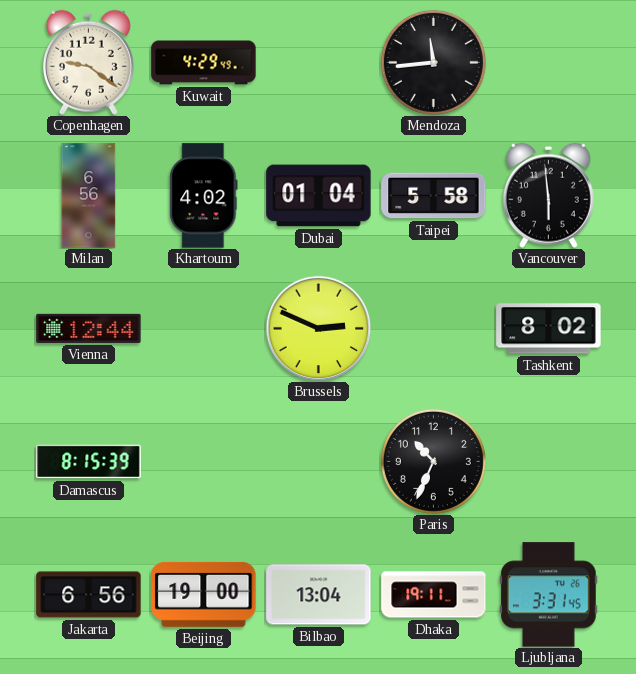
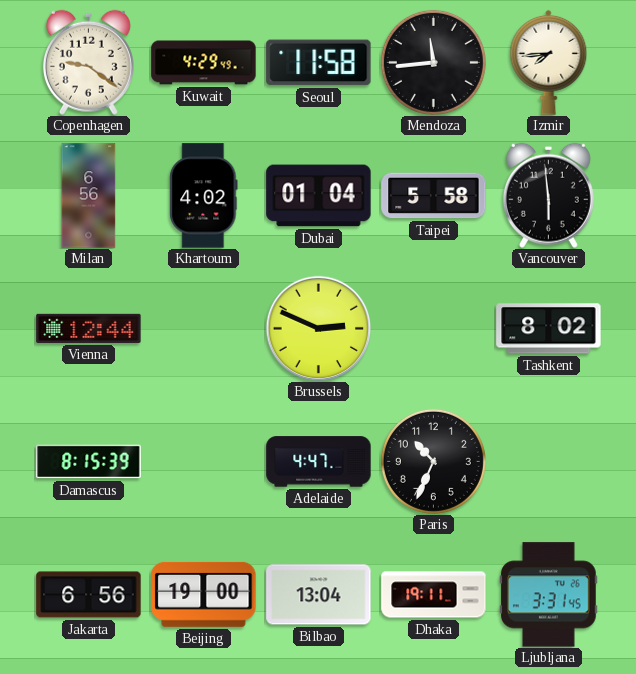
Seoul: none -> 11:58
Izmir: none -> 7:44
Adelaide: none -> 4:47
